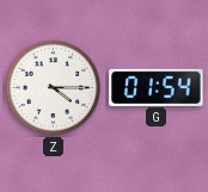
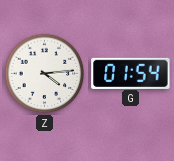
Z: 4:15 -> 4:14
